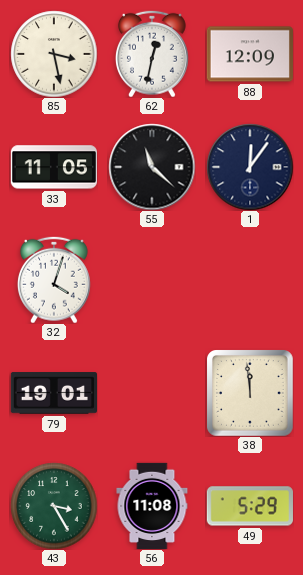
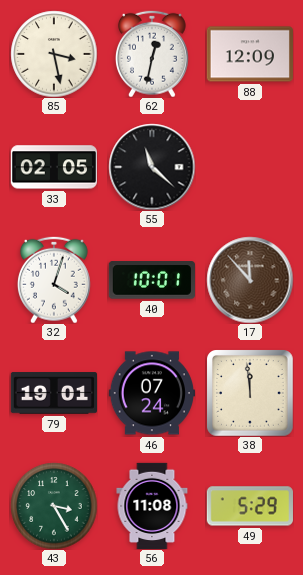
33: 11:05 -> 02:05
1: 12:06 -> none
40: none -> 10:01
17: none -> 11:53
46: none -> 07:24
